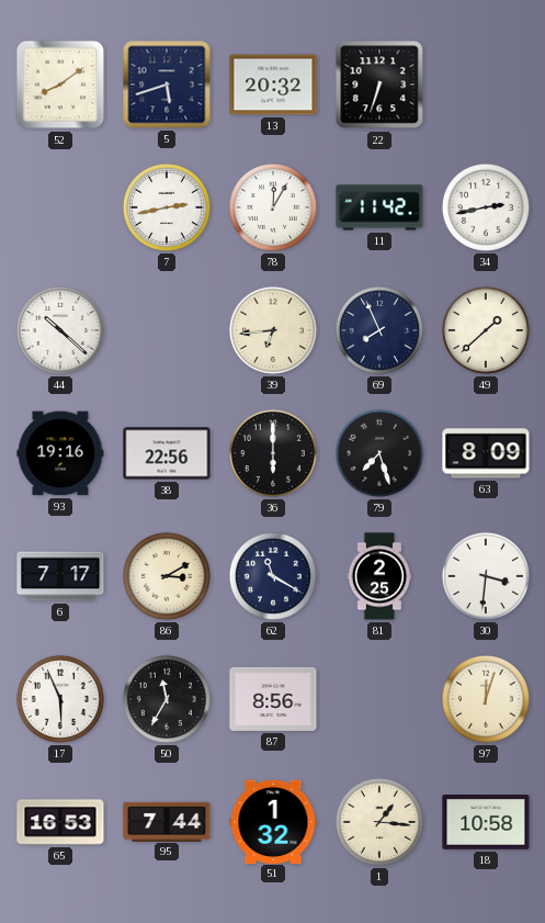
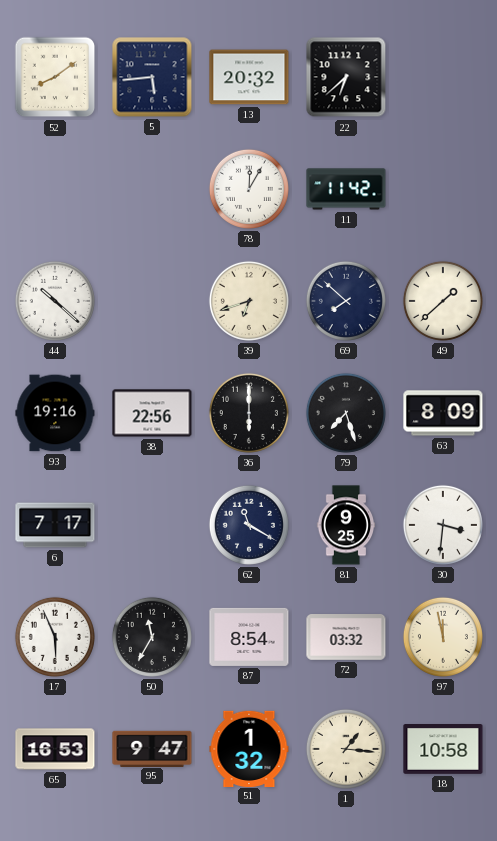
5: 5:42 -> 5:44
22: 6:33 -> 6:38
7: 2:43 -> none
34: 2:43 -> none
39: 6:44 -> 6:42
69: 7:56 -> 7:52
86: 3:10 -> none
81: 2:25 -> 9:25
87: 8:56 -> 8:54
72: none -> 03:32
97: 12:03 -> 11:58
95: 7:44 -> 9:47
